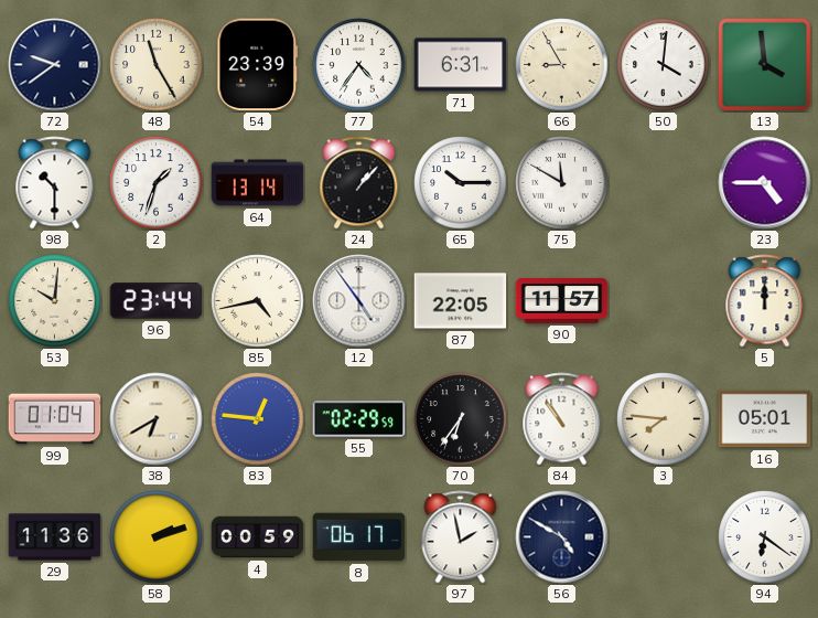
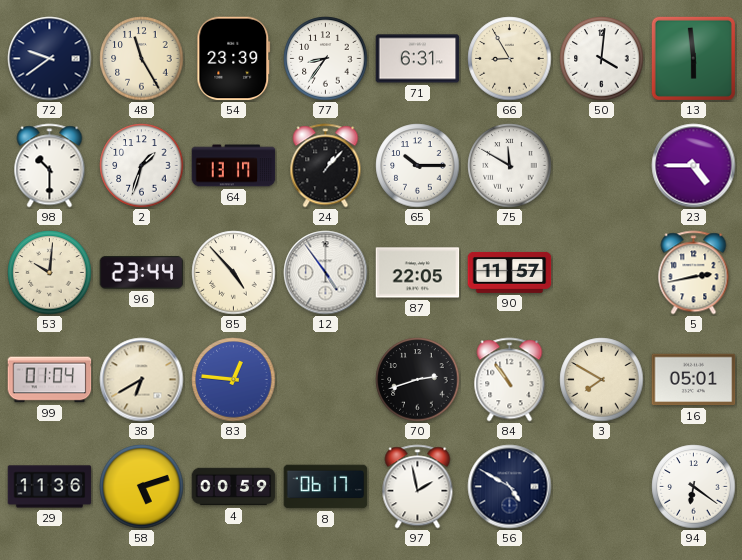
77: 4:36 -> 8:36
13: 3:59 -> 5:59
64: 13:14 -> 13:17
85: 4:43 -> 4:53
5: 12:00 -> 2:43
55: 02:29 -> none
70: 6:36 -> 2:42
3: 7:46 -> 7:50
58: 2:12 -> 5:12
